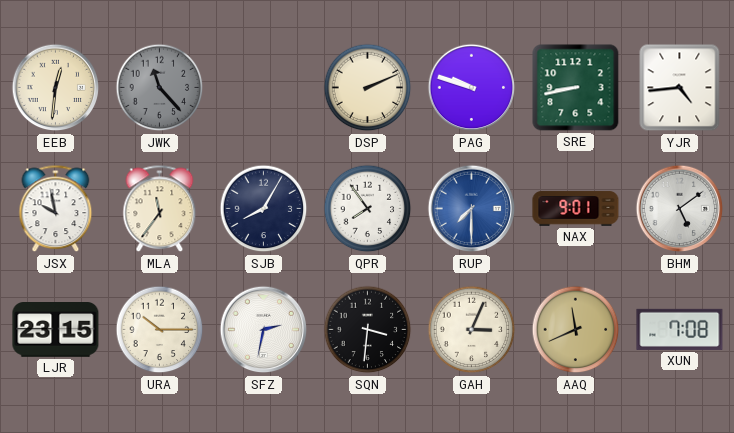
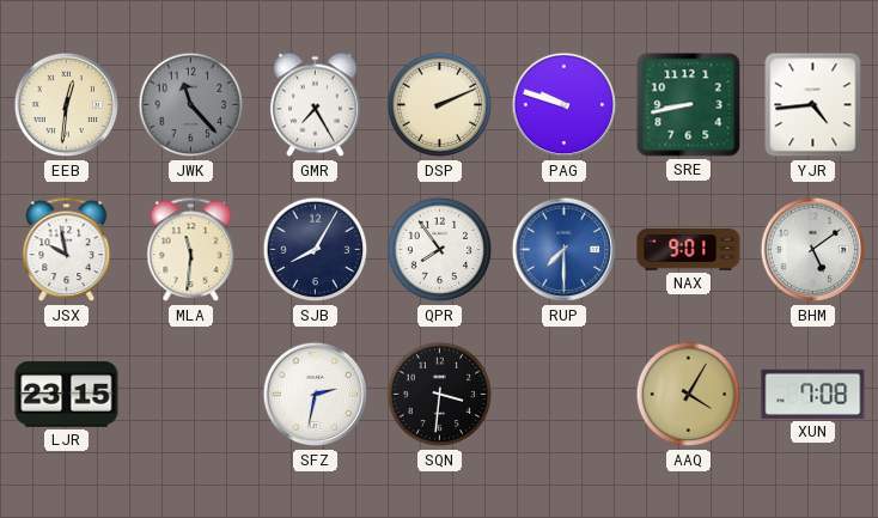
GMR: none -> 7:25
MLA: 11:36 -> 11:31
URA: 10:15 -> none
GAH: 3:04 -> none
AAQ: 11:41 -> 4:05
